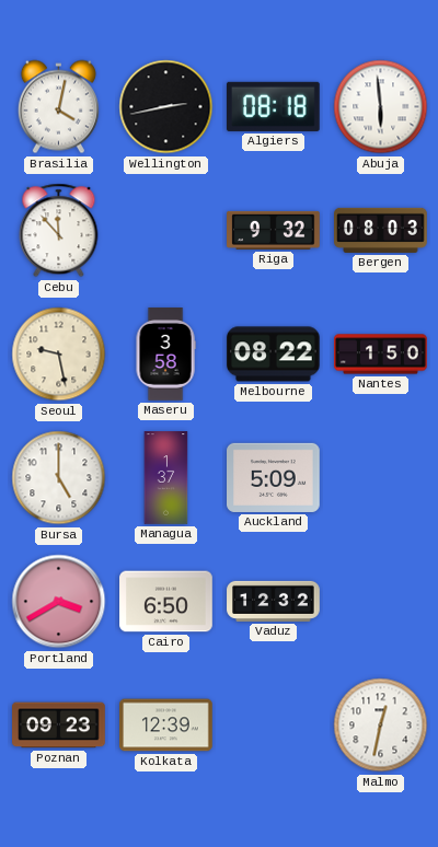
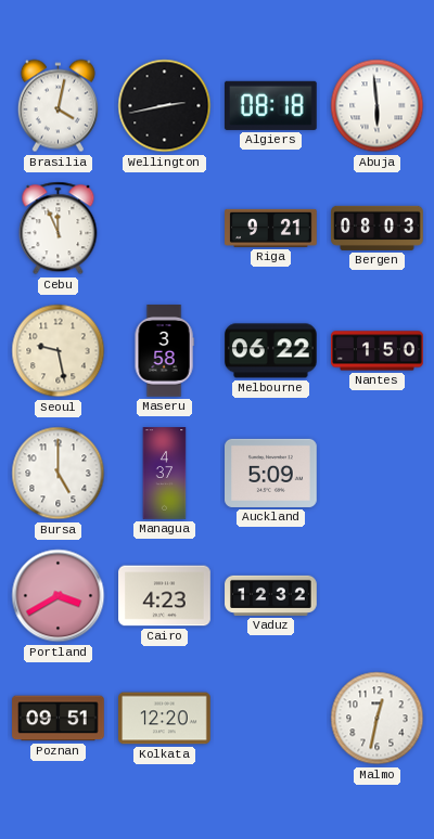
Cebu: 11:53 -> 11:56
Riga: 9:32 -> 9:21
Melbourne: 08:22 -> 06:22
Managua: 1:37 -> 4:37
Cairo: 6:50 -> 4:23
Poznan: 09:23 -> 09:51
Kolkata: 12:39 -> 12:20
